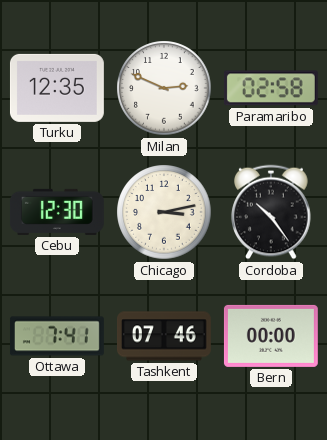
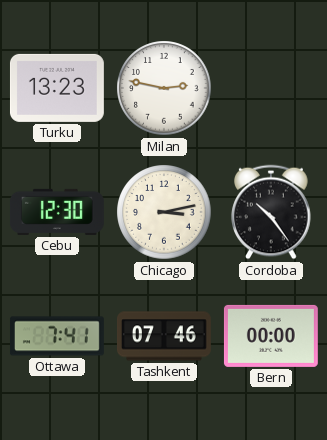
Turku: 12:35 -> 13:23
Milan: 2:49 -> 2:47
Paramaribo: 02:58 -> none
